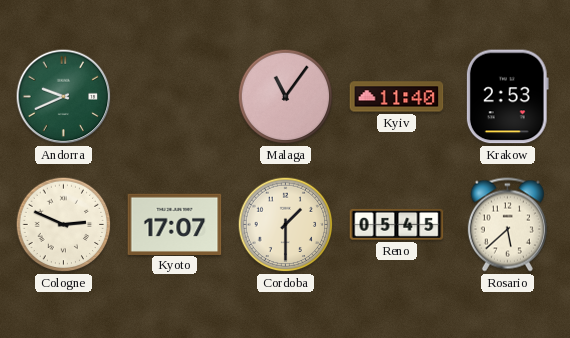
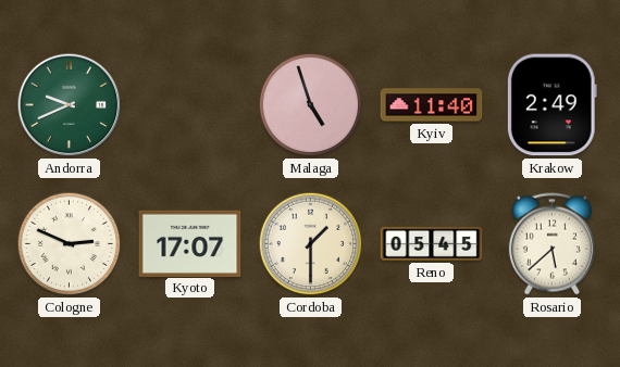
Malaga: 11:06 -> 4:57
Krakow: 2:53 -> 2:49
